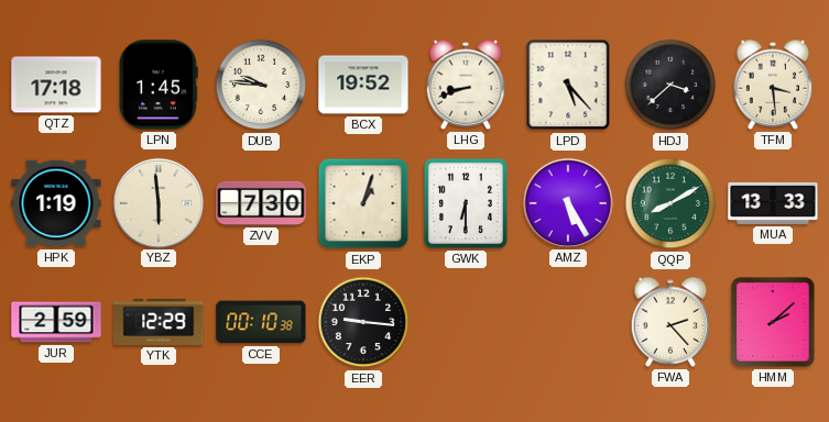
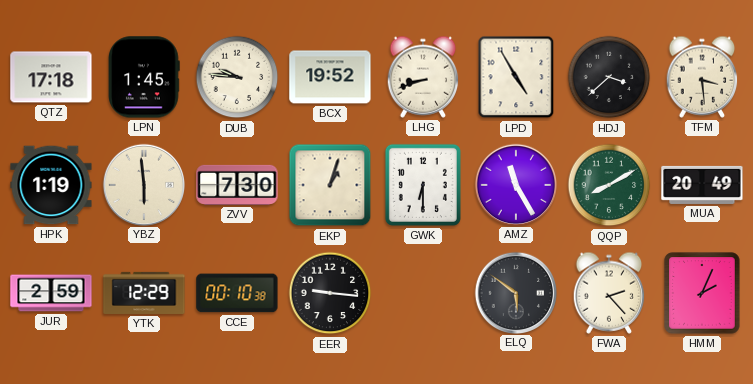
LPD: 5:23 -> 4:55
AMZ: 5:25 -> 11:25
MUA: 13:33 -> 20:49
ELQ: none -> 5:51
HMM: 2:08 -> 2:04
